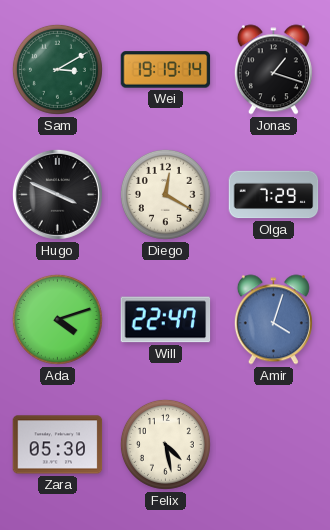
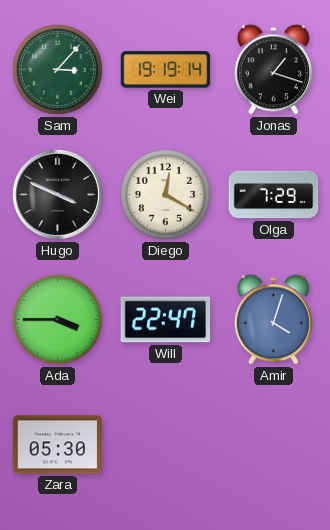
Sam: 3:10 -> 3:07
Ada: 4:12 -> 3:45
Felix: 4:28 -> none
